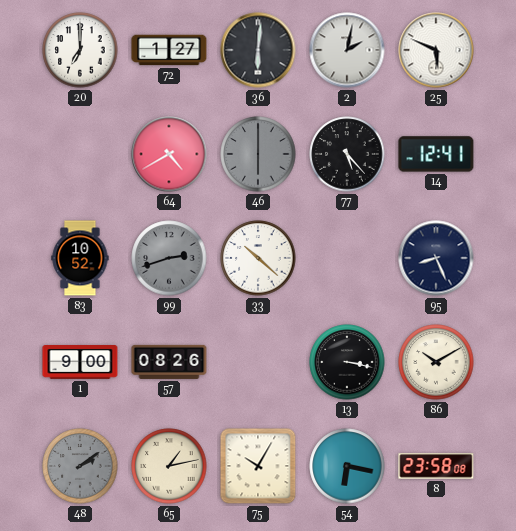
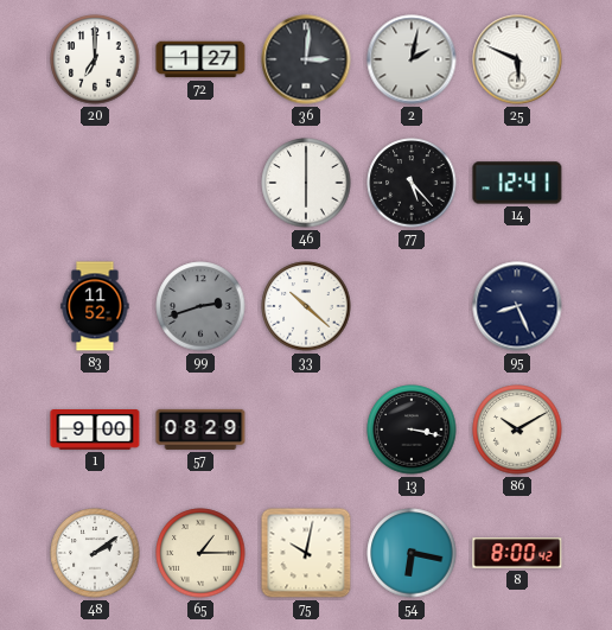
36: 6:01 -> 3:01
64: 4:40 -> none
46 dial: grey -> white
83: 10:52 -> 11:52
57: 08:26 -> 08:29
48 dial: grey -> white
65: 1:13 -> 1:15
75: 10:05 -> 10:02
8: 23:58 -> 8:00
